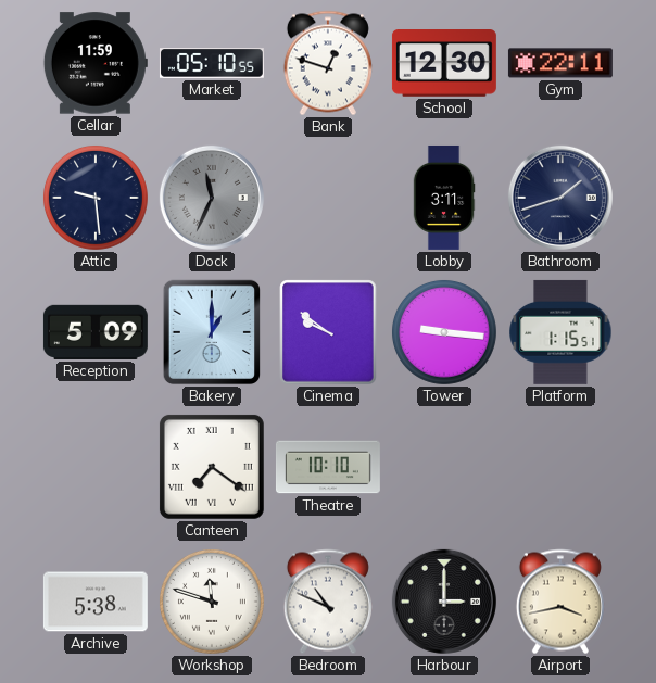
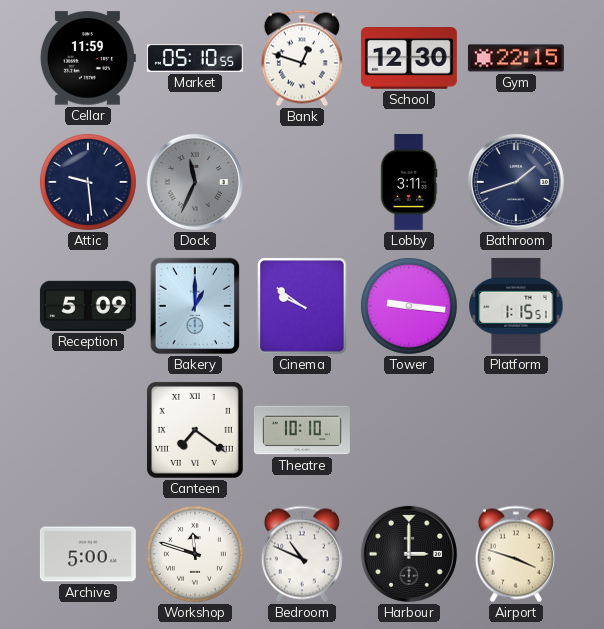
Gym: 22:11 -> 22:15
Archive: 5:38 -> 5:00
Airport: 3:43 -> 3:48
